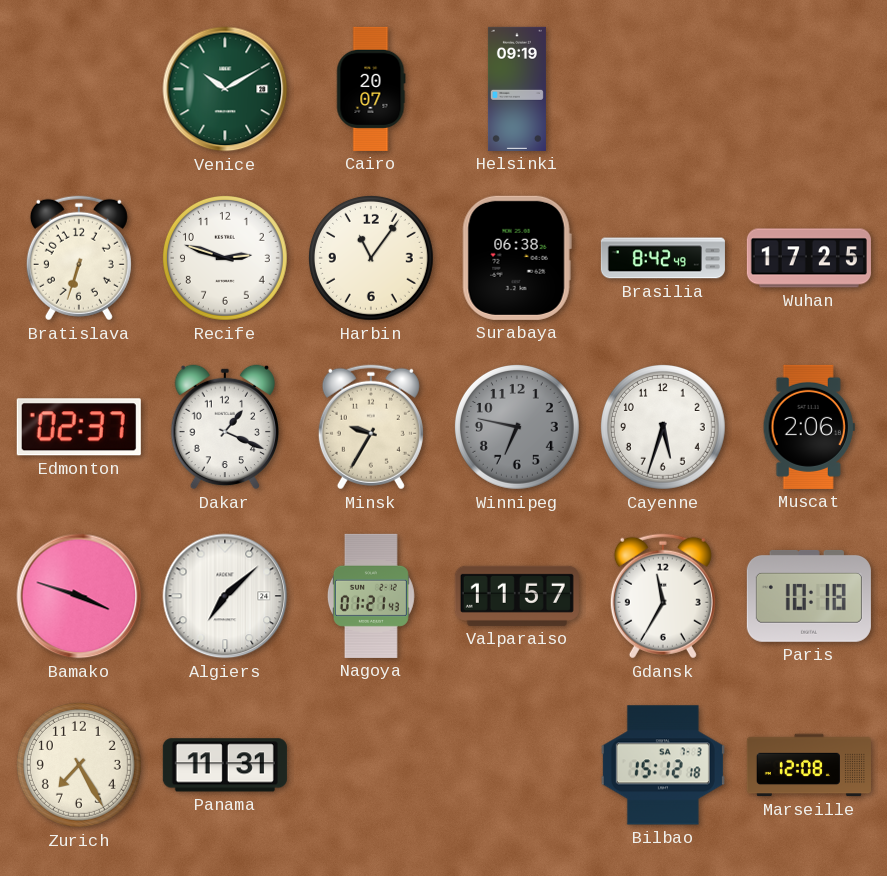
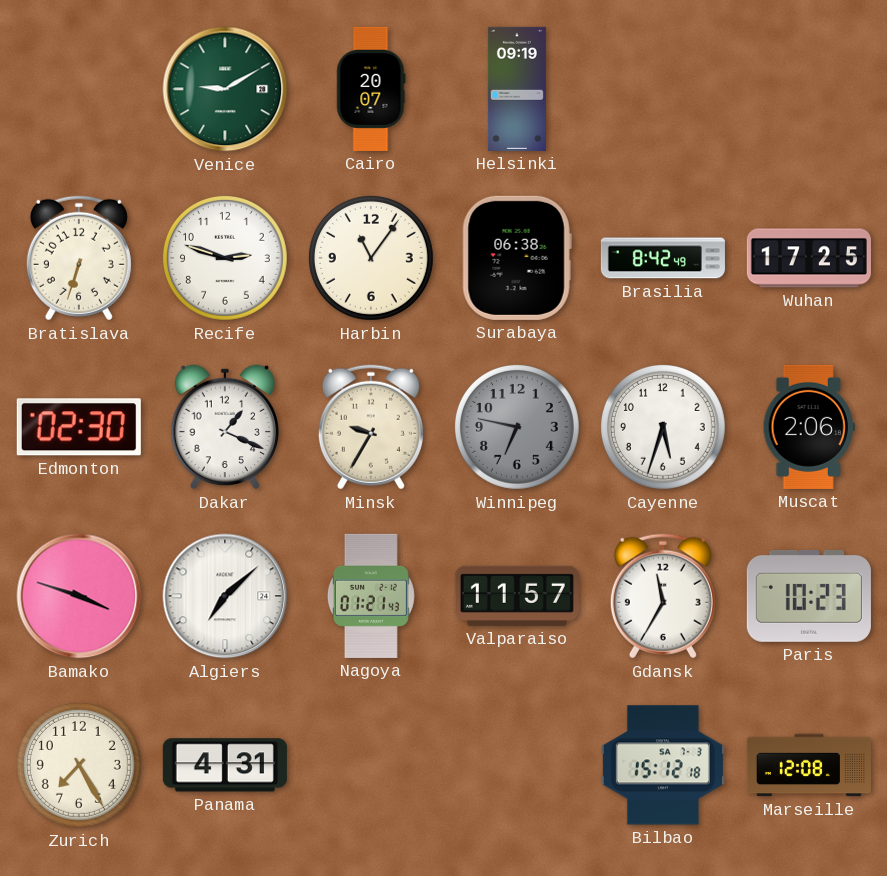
Venice: 10:10 -> 9:10
Edmonton: 02:37 -> 02:30
Paris: 10:18 -> 10:23
Panama: 11:31 -> 4:31
